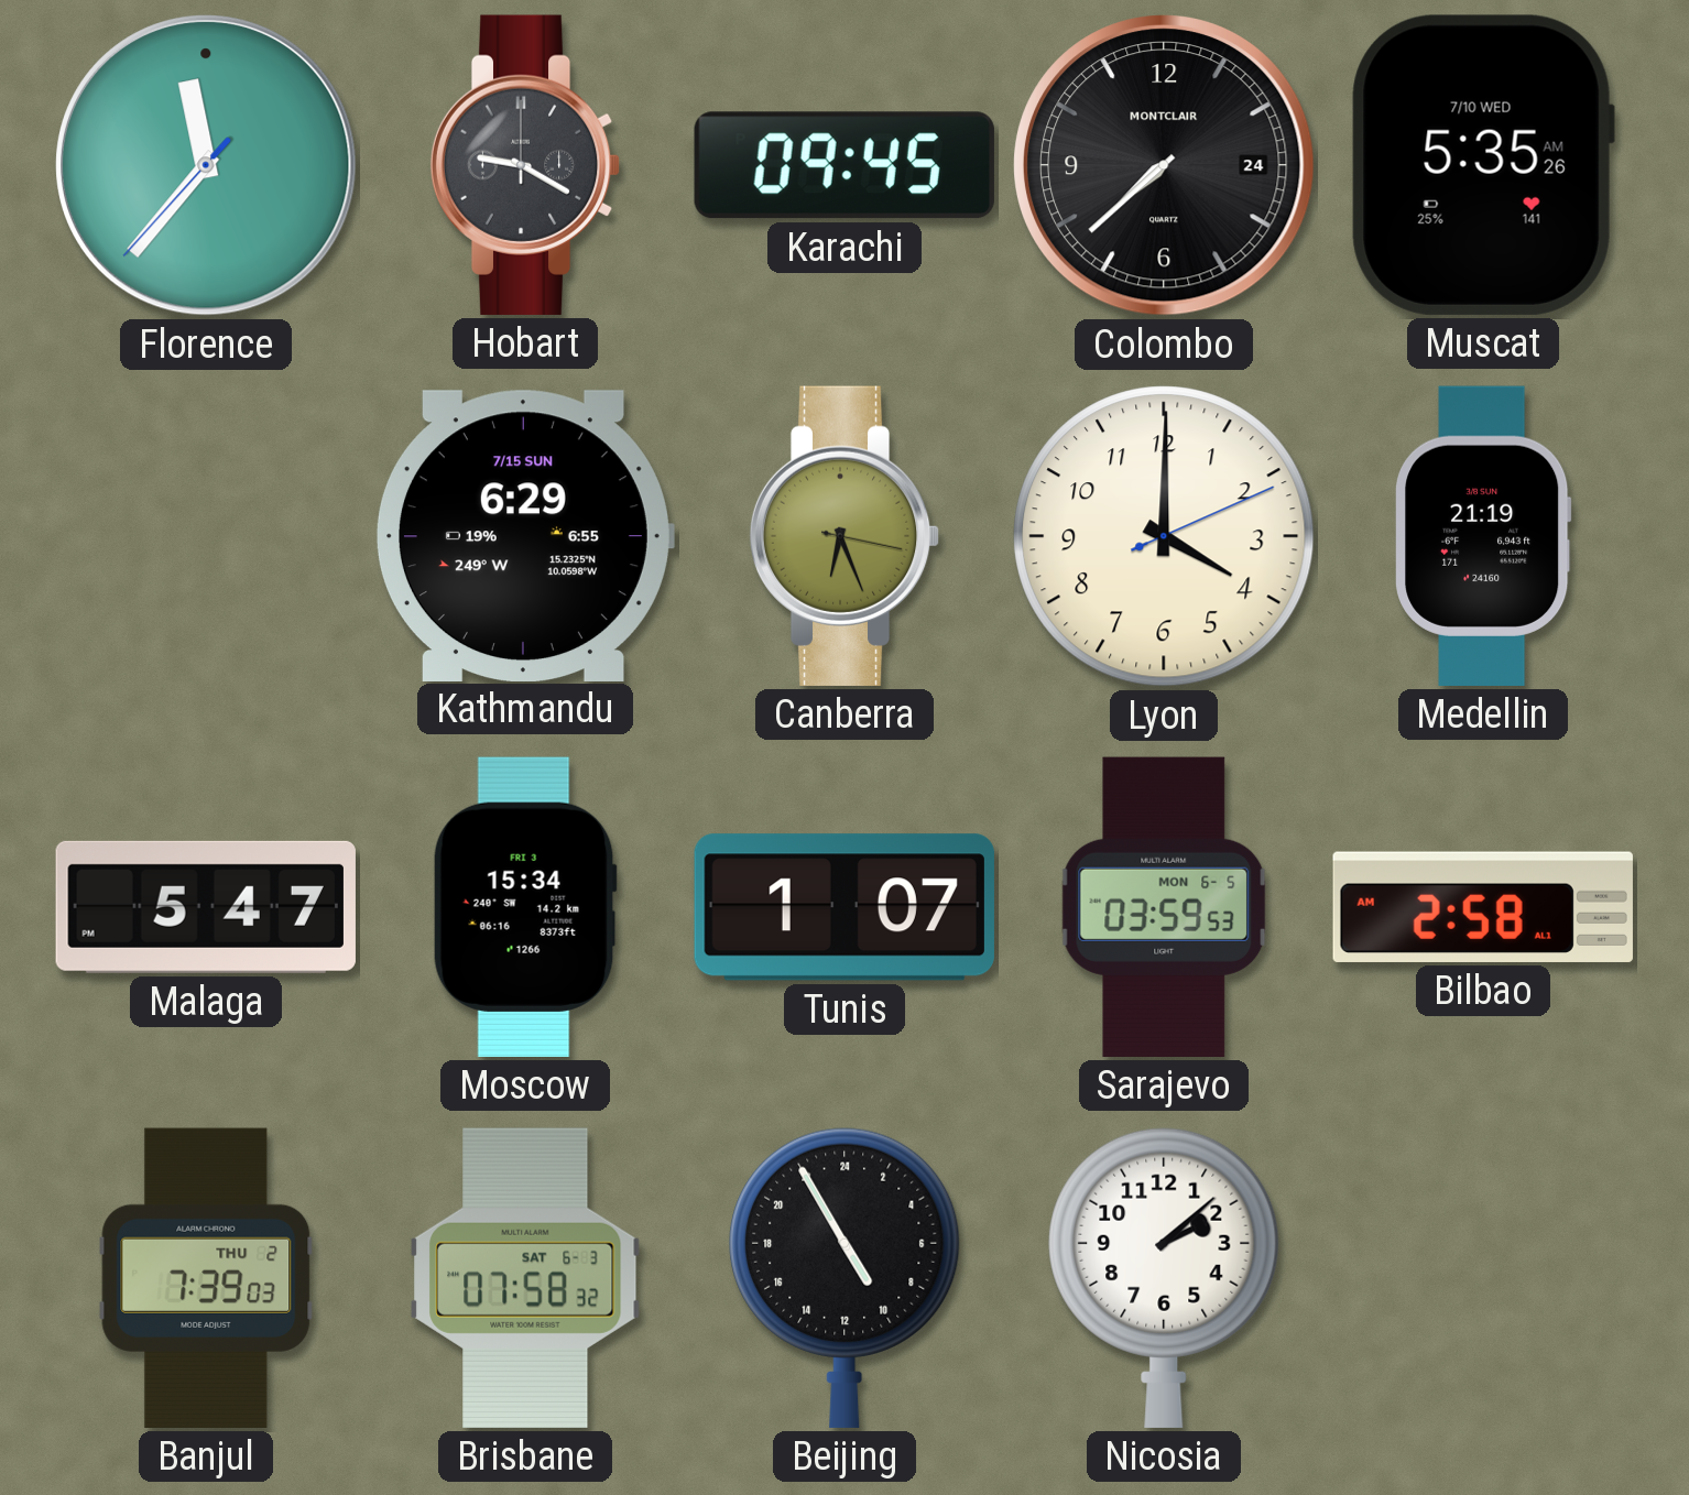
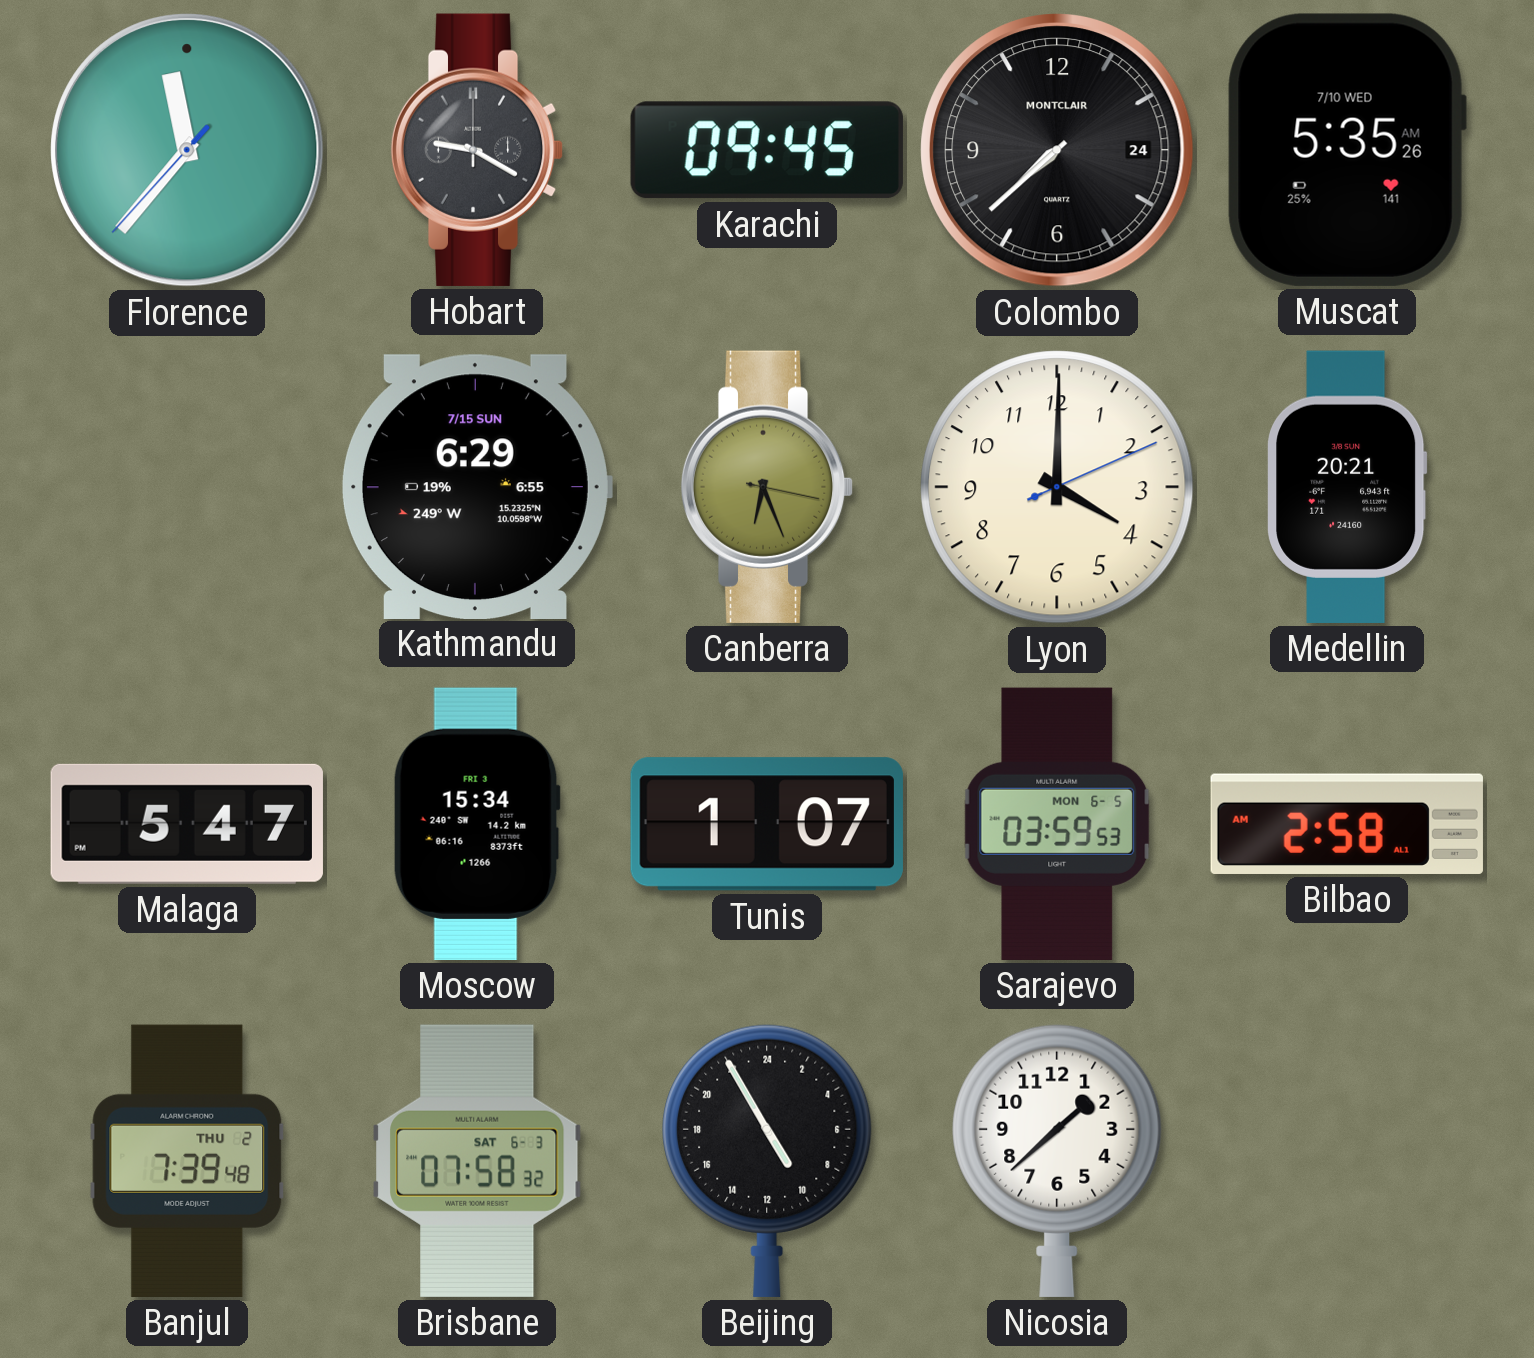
Medellin: 21:19 -> 20:21
Banjul: 7:39:03 -> 7:39:48
Nicosia: 2:08 -> 1:38
